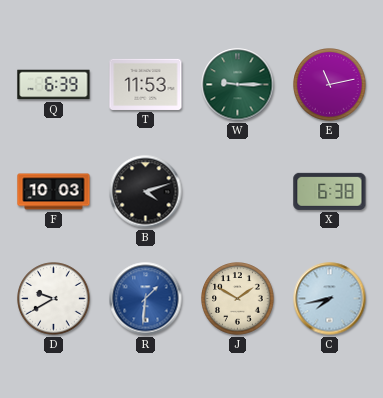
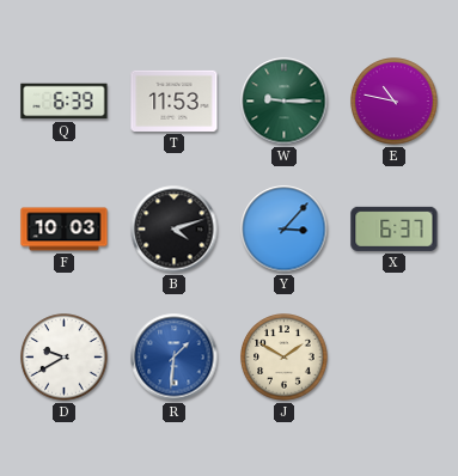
E: 11:13 -> 10:47
Y: none -> 3:07
X: 6:38 -> 6:37
C: 7:43 -> none
